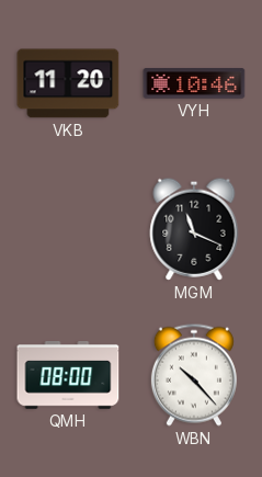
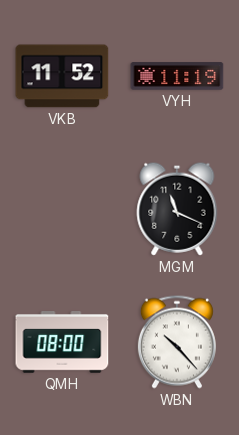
VKB: 11:20 -> 11:52
VYH: 10:46 -> 11:19
